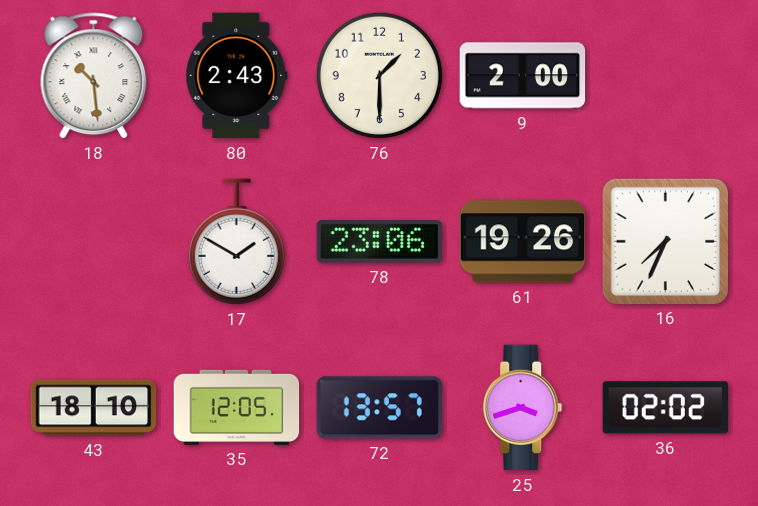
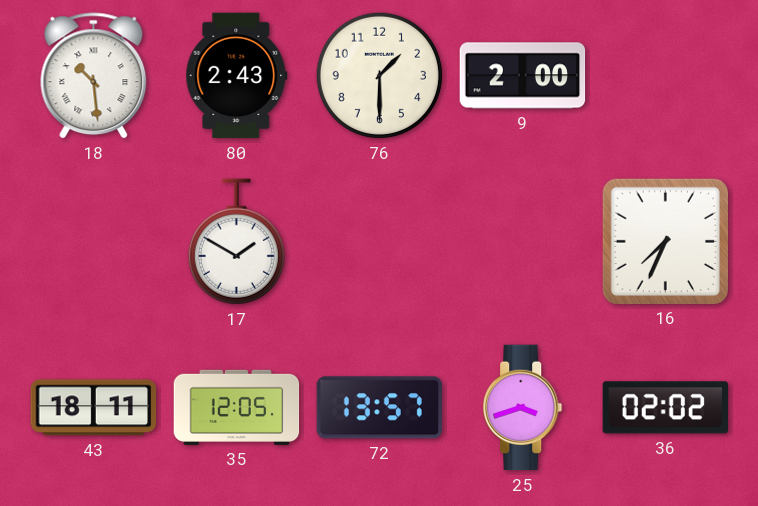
78: 23:06 -> none
61: 19:26 -> none
43: 18:10 -> 18:11
